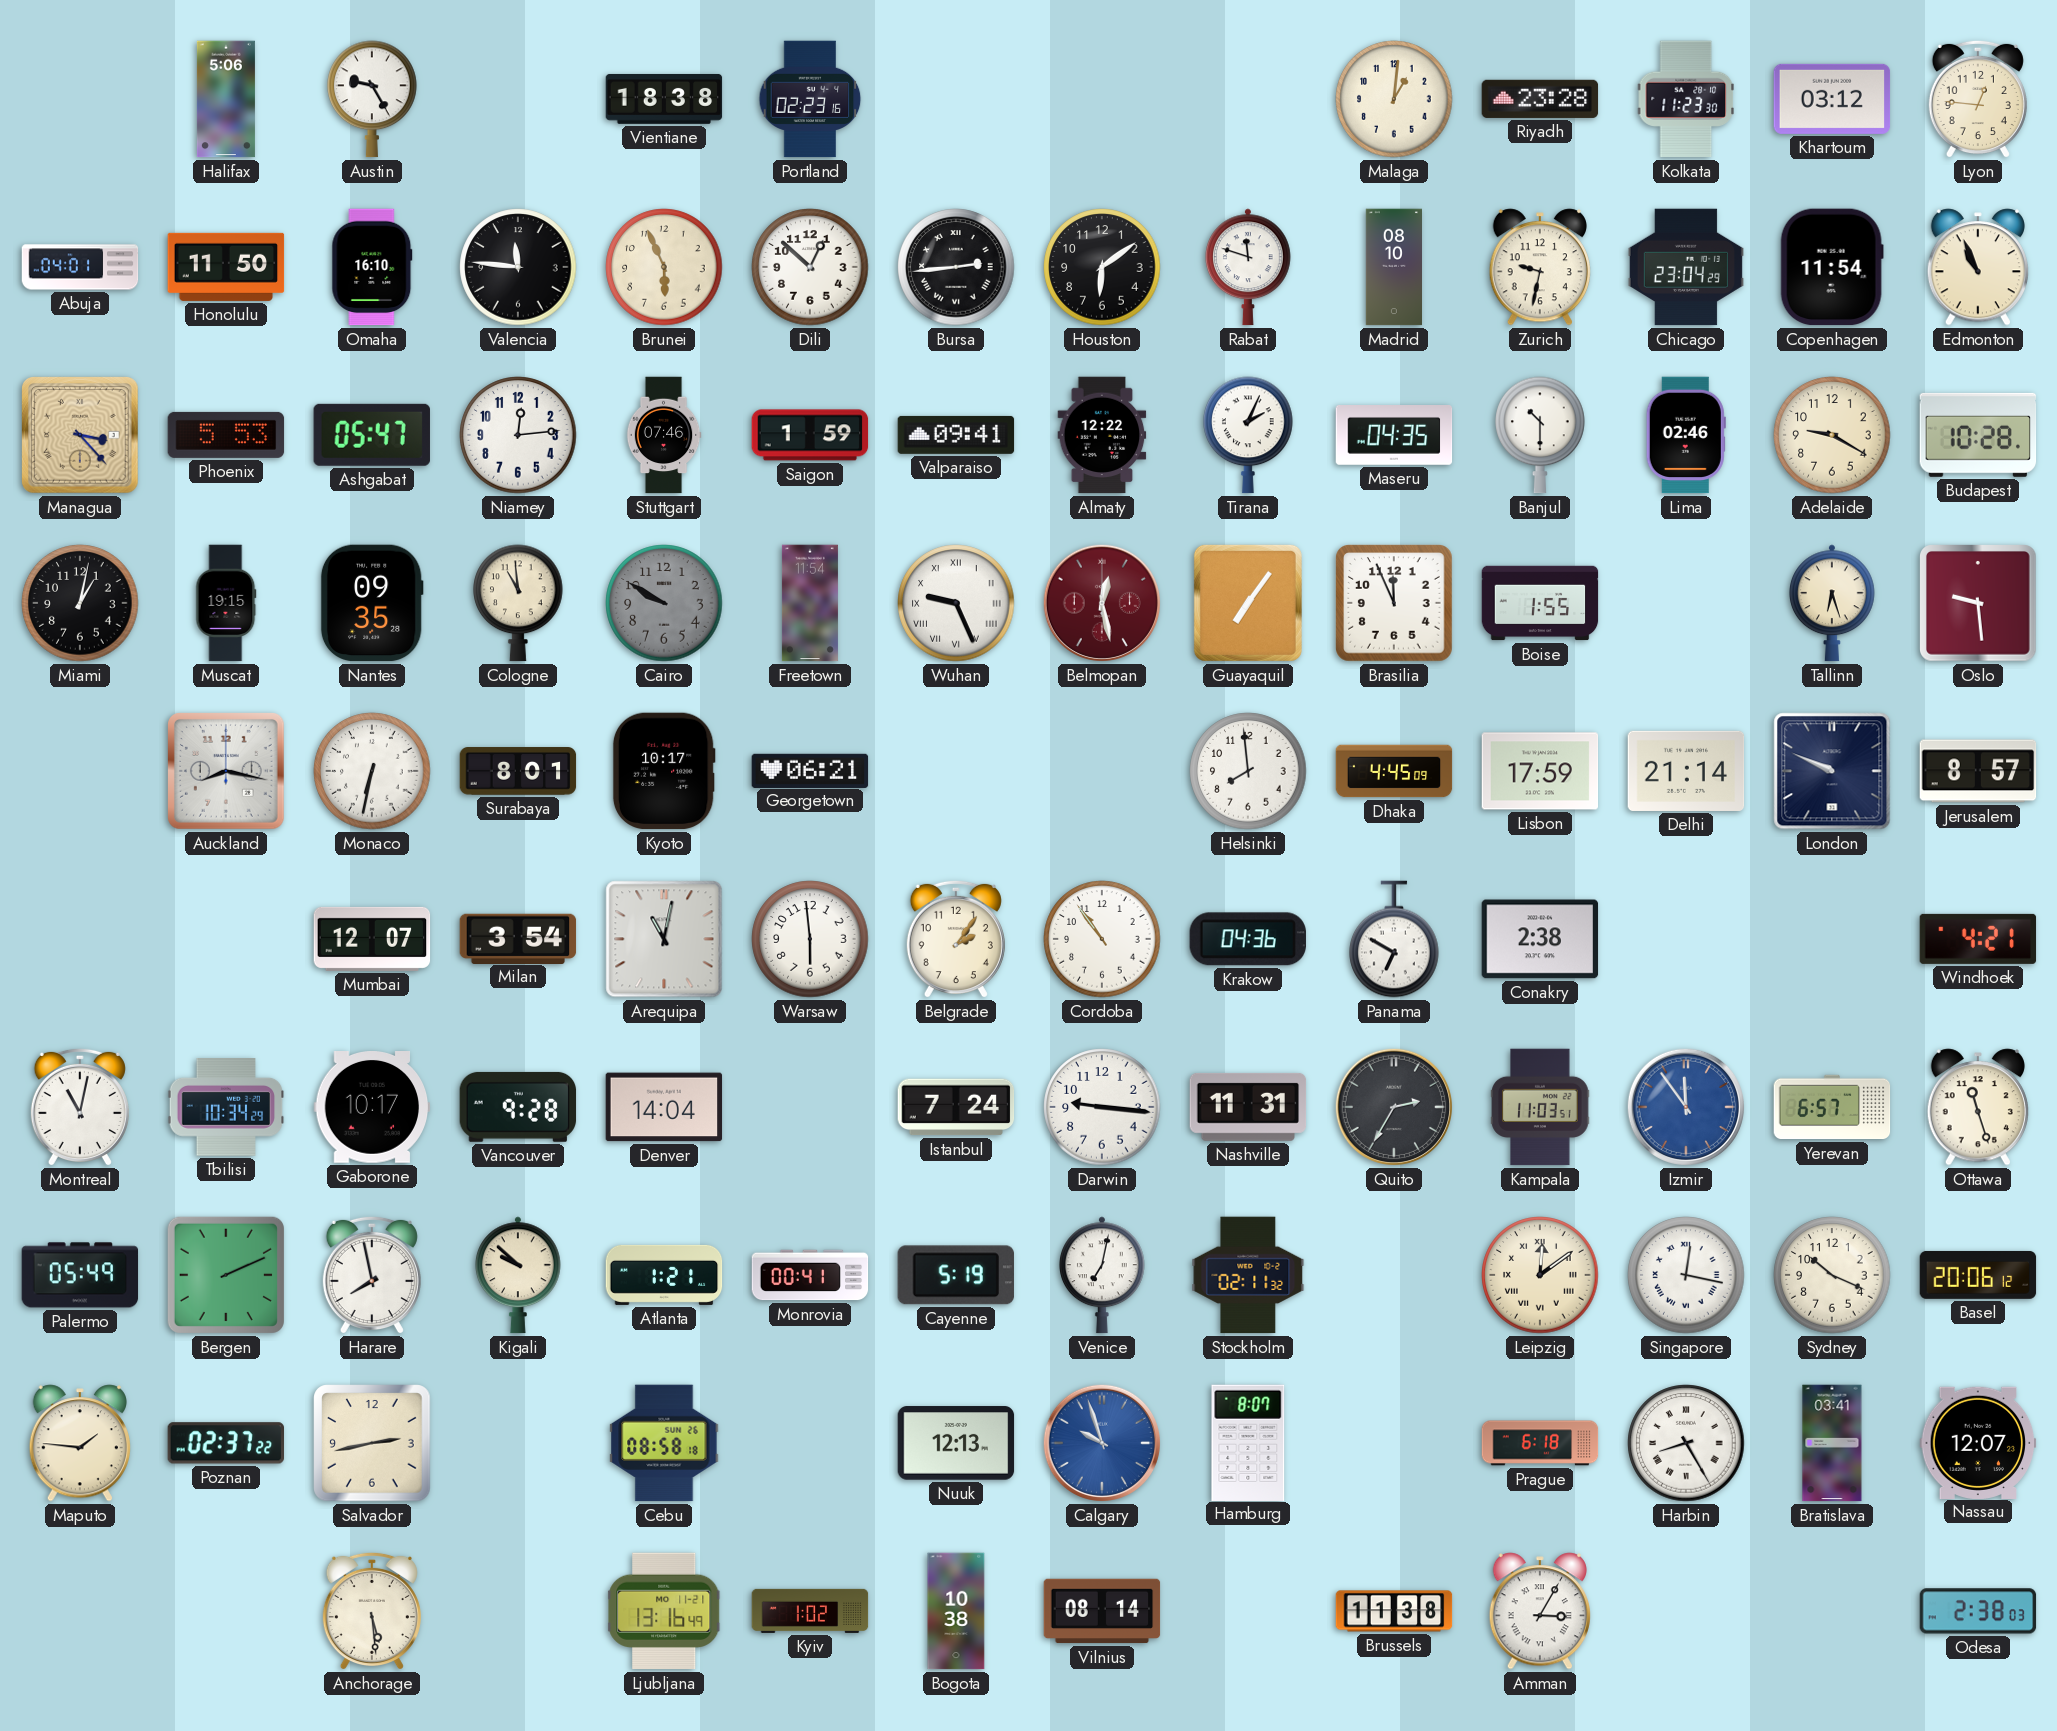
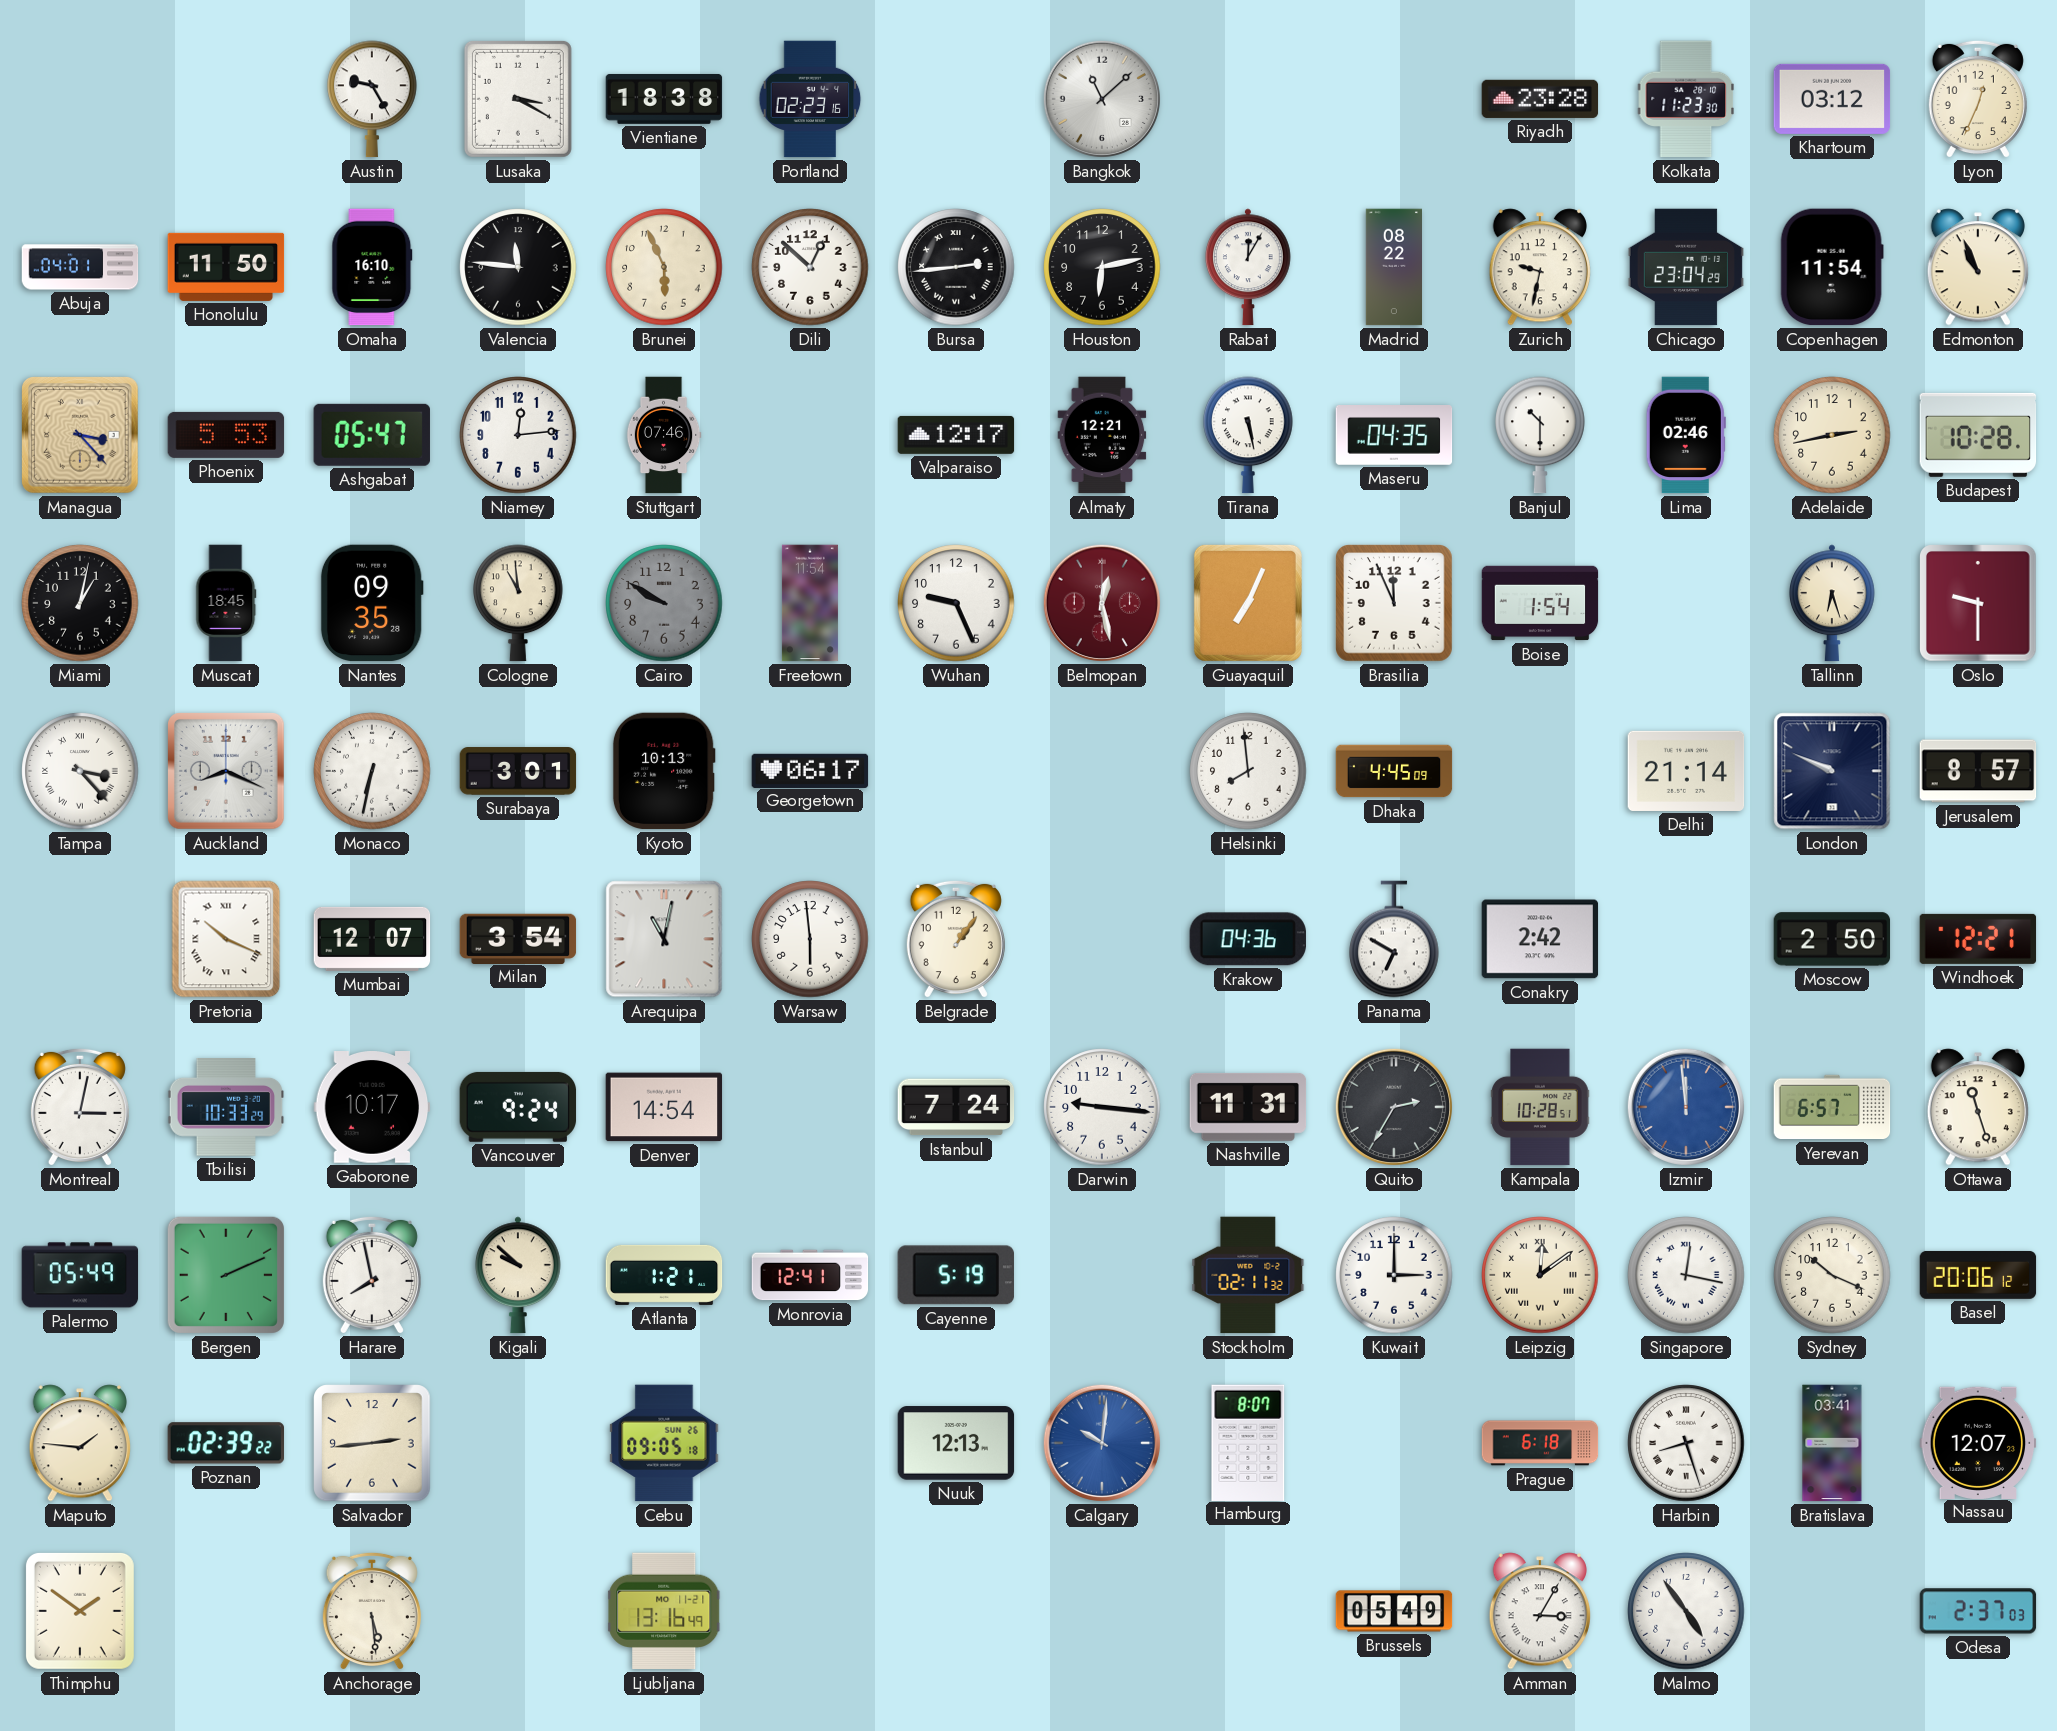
Halifax: 5:06 -> none
Lusaka: none -> 3:20
Bangkok: none -> 11:08
Malaga: 1:01 -> none
Lyon: 12:46 -> 12:34
Houston: 6:09 -> 6:13
Rabat: 11:48 -> 12:05
Madrid: 08:10 -> 08:22
Saigon: 1:59 -> none
Valparaiso: 09:41 -> 12:17
Almaty: 12:22 -> 12:21
Tirana: 2:04 -> 5:28
Adelaide: 9:20 -> 2:43
Muscat: 19:15 -> 18:45
Wuhan numerals: Roman -> Arabic
Guayaquil: 7:06 -> 7:04
Boise: 1:55 -> 1:54
Oslo: 9:29 -> 9:30
Tampa: none -> 3:23
Auckland: 8:17 -> 8:19
Surabaya: 8:01 -> 3:01
Kyoto: 10:17 -> 10:13
Georgetown: 06:21 -> 06:17
Lisbon: 17:59 -> none
Pretoria: none -> 10:19
Belgrade: 2:06 -> 1:06
Cordoba: 10:54 -> none
Conakry: 2:38 -> 2:42
Moscow: none -> 2:50
Windhoek: 4:21 -> 12:21
Montreal: 11:02 -> 3:02
Tbilisi: 10:34 -> 10:33
Vancouver: 9:28 -> 9:24
Denver: 14:04 -> 14:54
Kampala: 11:03 -> 10:28
Izmir: 11:54 -> 11:59
Monrovia: 00:41 -> 12:41
Venice: 7:02 -> none
Kuwait: none -> 3:00
Poznan: 02:37 -> 02:39
Salvador: 2:43 -> 2:44
Cebu: 08:58 -> 09:05
Calgary: 9:57 -> 10:01
Harbin: 8:25 -> 8:27
Thimphu: none -> 1:51
Kyiv: 1:02 -> none
Bogota: 10:38 -> none
Vilnius: 08:14 -> none
Brussels: 11:38 -> 05:49
Malmo: none -> 4:54
Odesa: 2:38 -> 2:37
